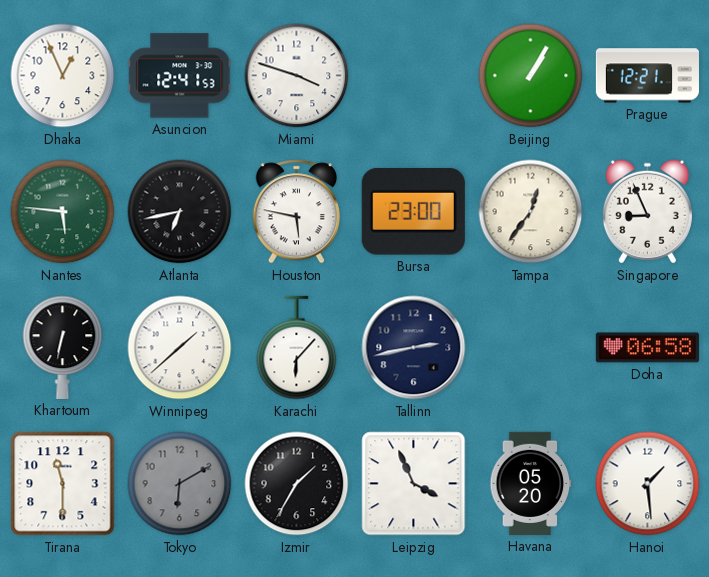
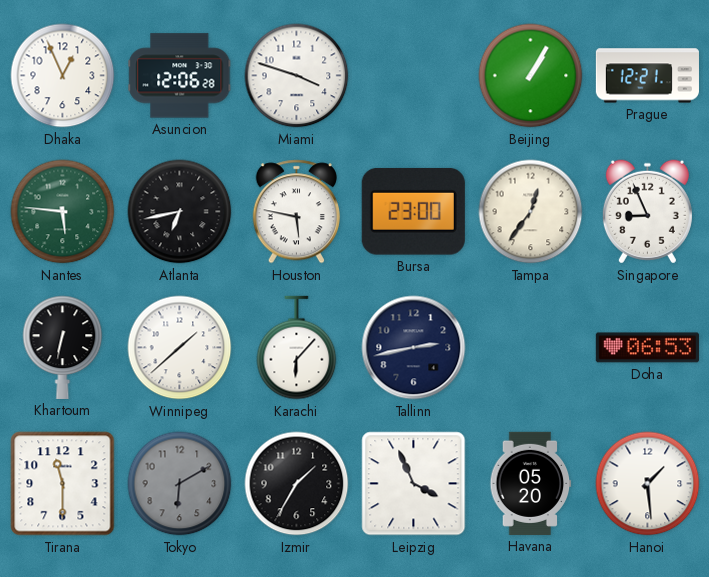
Asuncion: 12:41 -> 12:06
Doha: 06:58 -> 06:53
